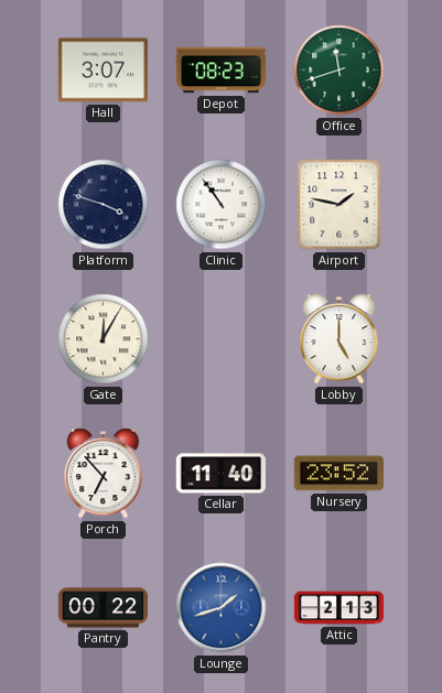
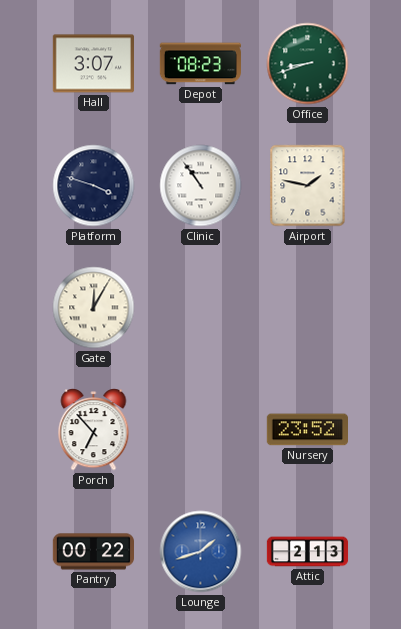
Office: 11:42 -> 8:42
Lobby: 5:00 -> none
Cellar: 11:40 -> none
